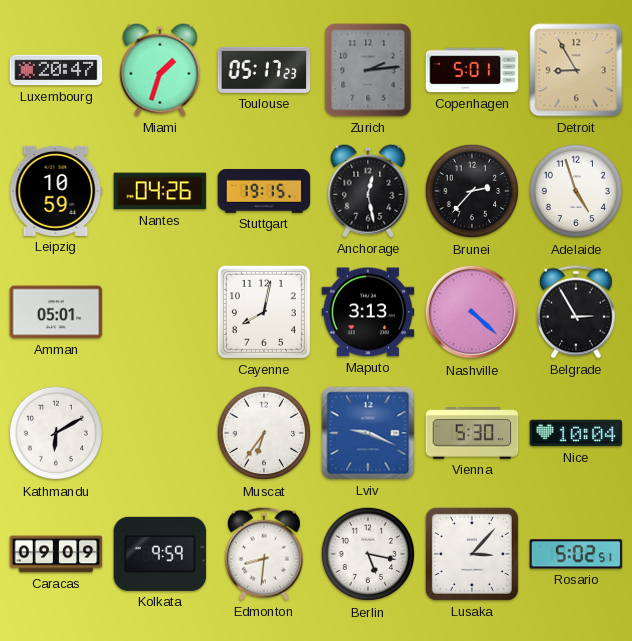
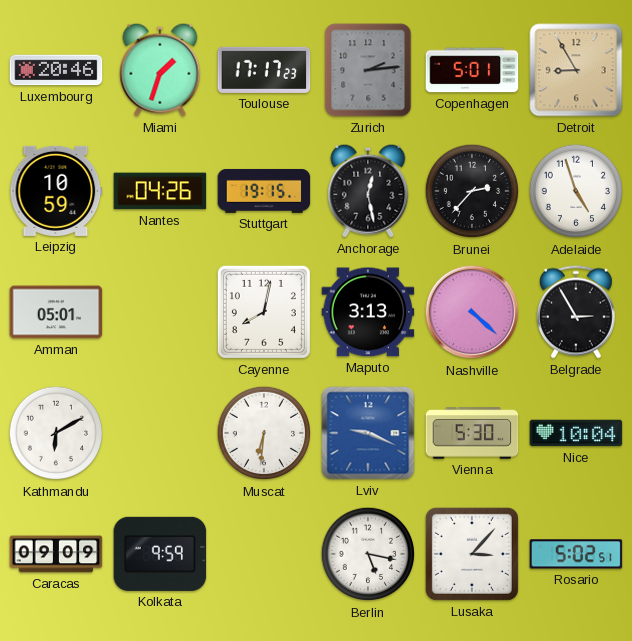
Luxembourg: 20:47 -> 20:46
Toulouse: 05:17 -> 17:17
Muscat: 6:36 -> 6:31
Edmonton: 8:31 -> none
